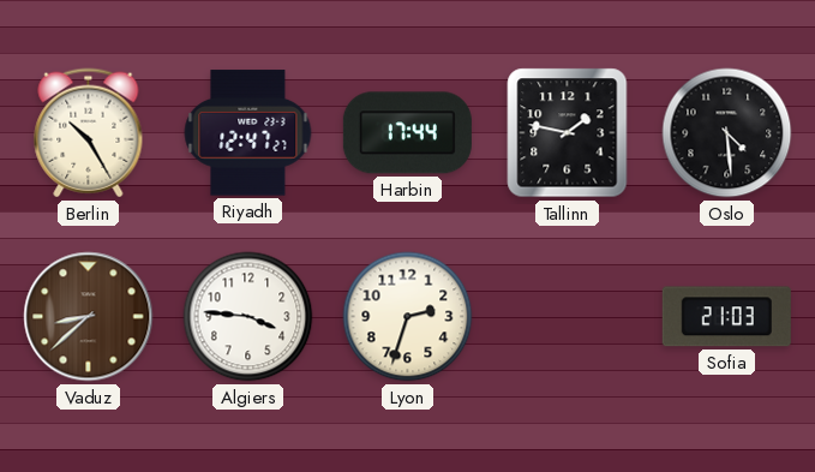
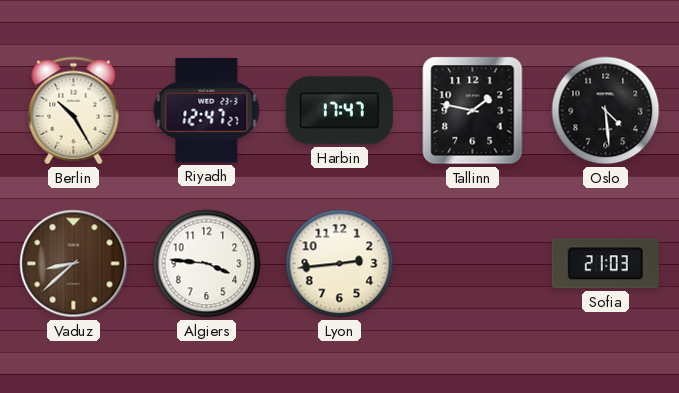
Harbin: 17:44 -> 17:47
Lyon: 2:33 -> 2:44
